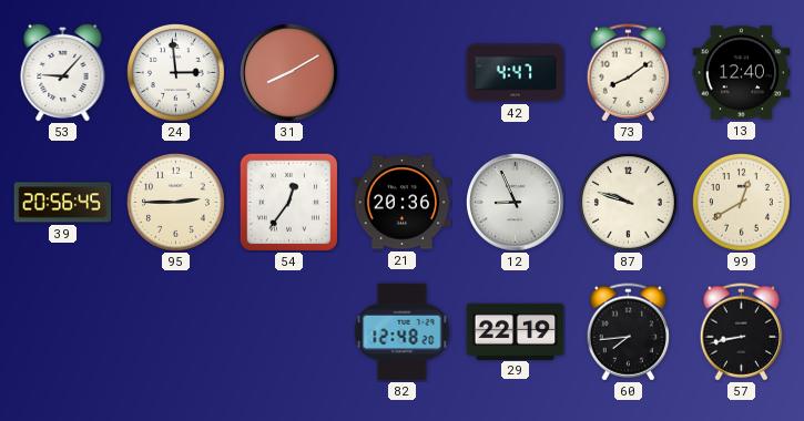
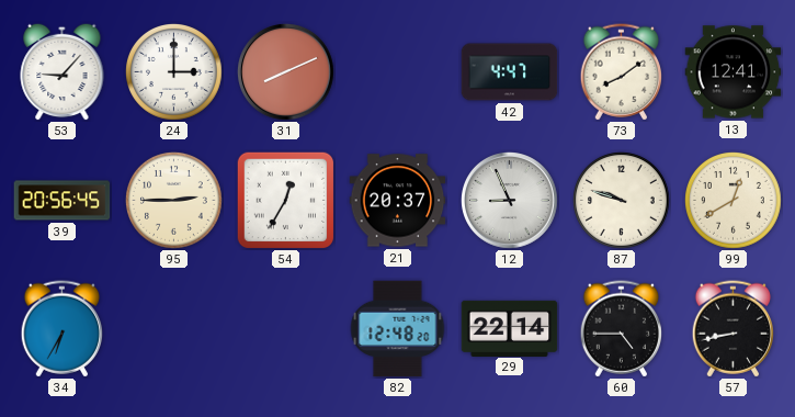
24: 2:59 -> 3:00
31: 8:10 -> 8:11
13: 12:40 -> 12:41
54: 12:36 -> 12:35
21: 20:36 -> 20:37
34: none -> 6:35
29: 22:19 -> 22:14
60: 7:44 -> 4:45
